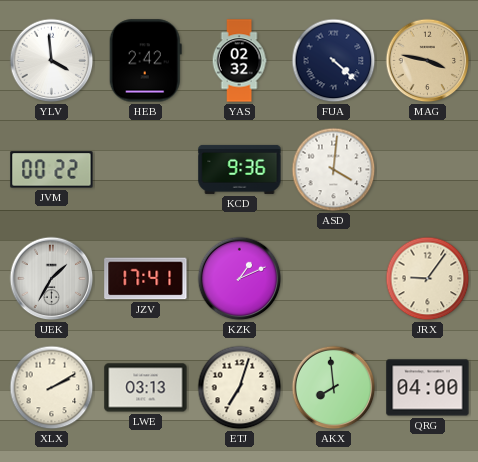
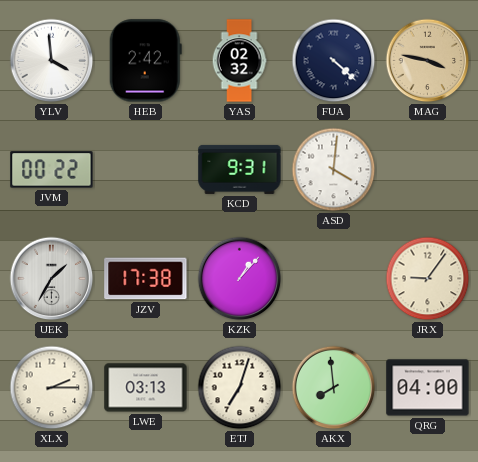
KCD: 9:36 -> 9:31
JZV: 17:41 -> 17:38
KZK: 1:11 -> 1:07
XLX: 2:10 -> 2:15
